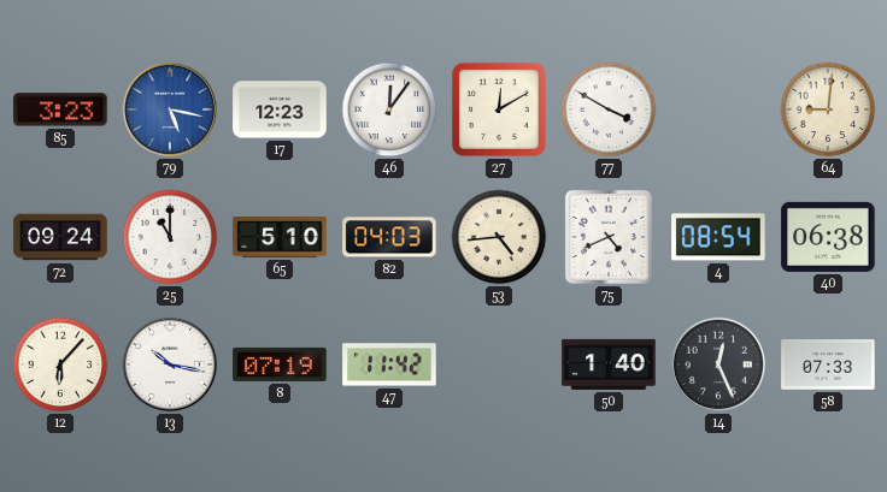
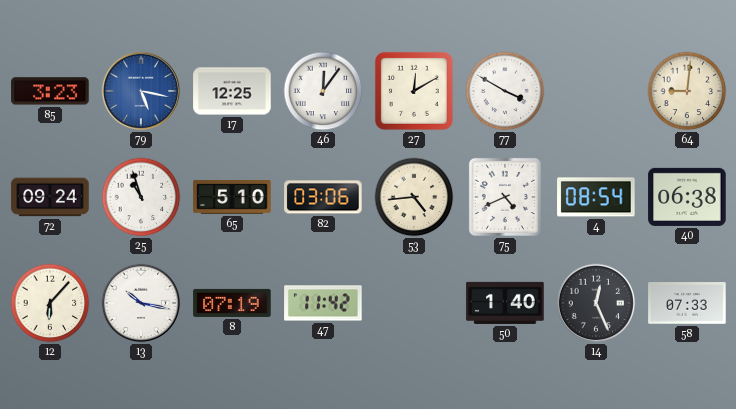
17: 12:23 -> 12:25
25: 11:00 -> 10:57
82: 04:03 -> 03:06
